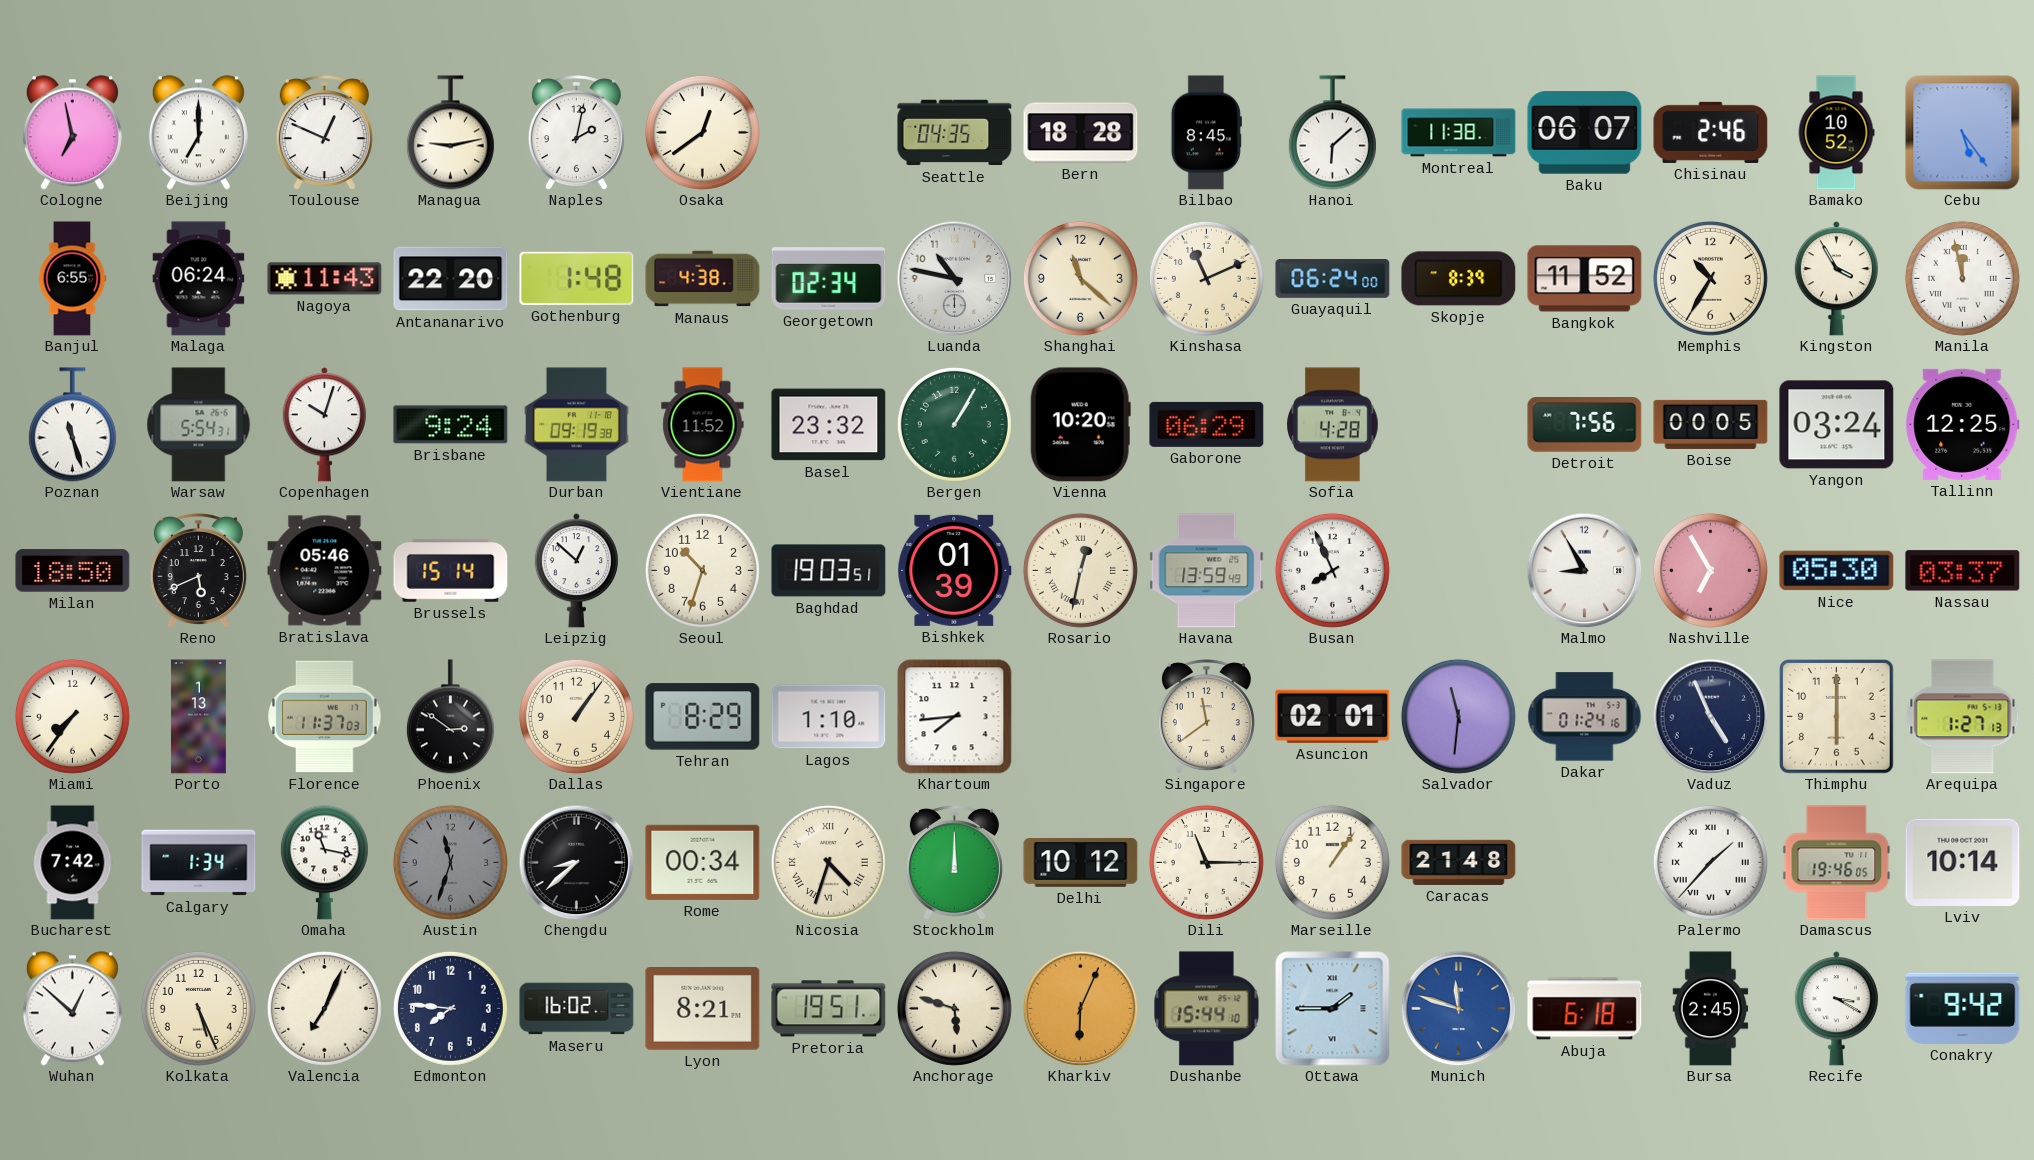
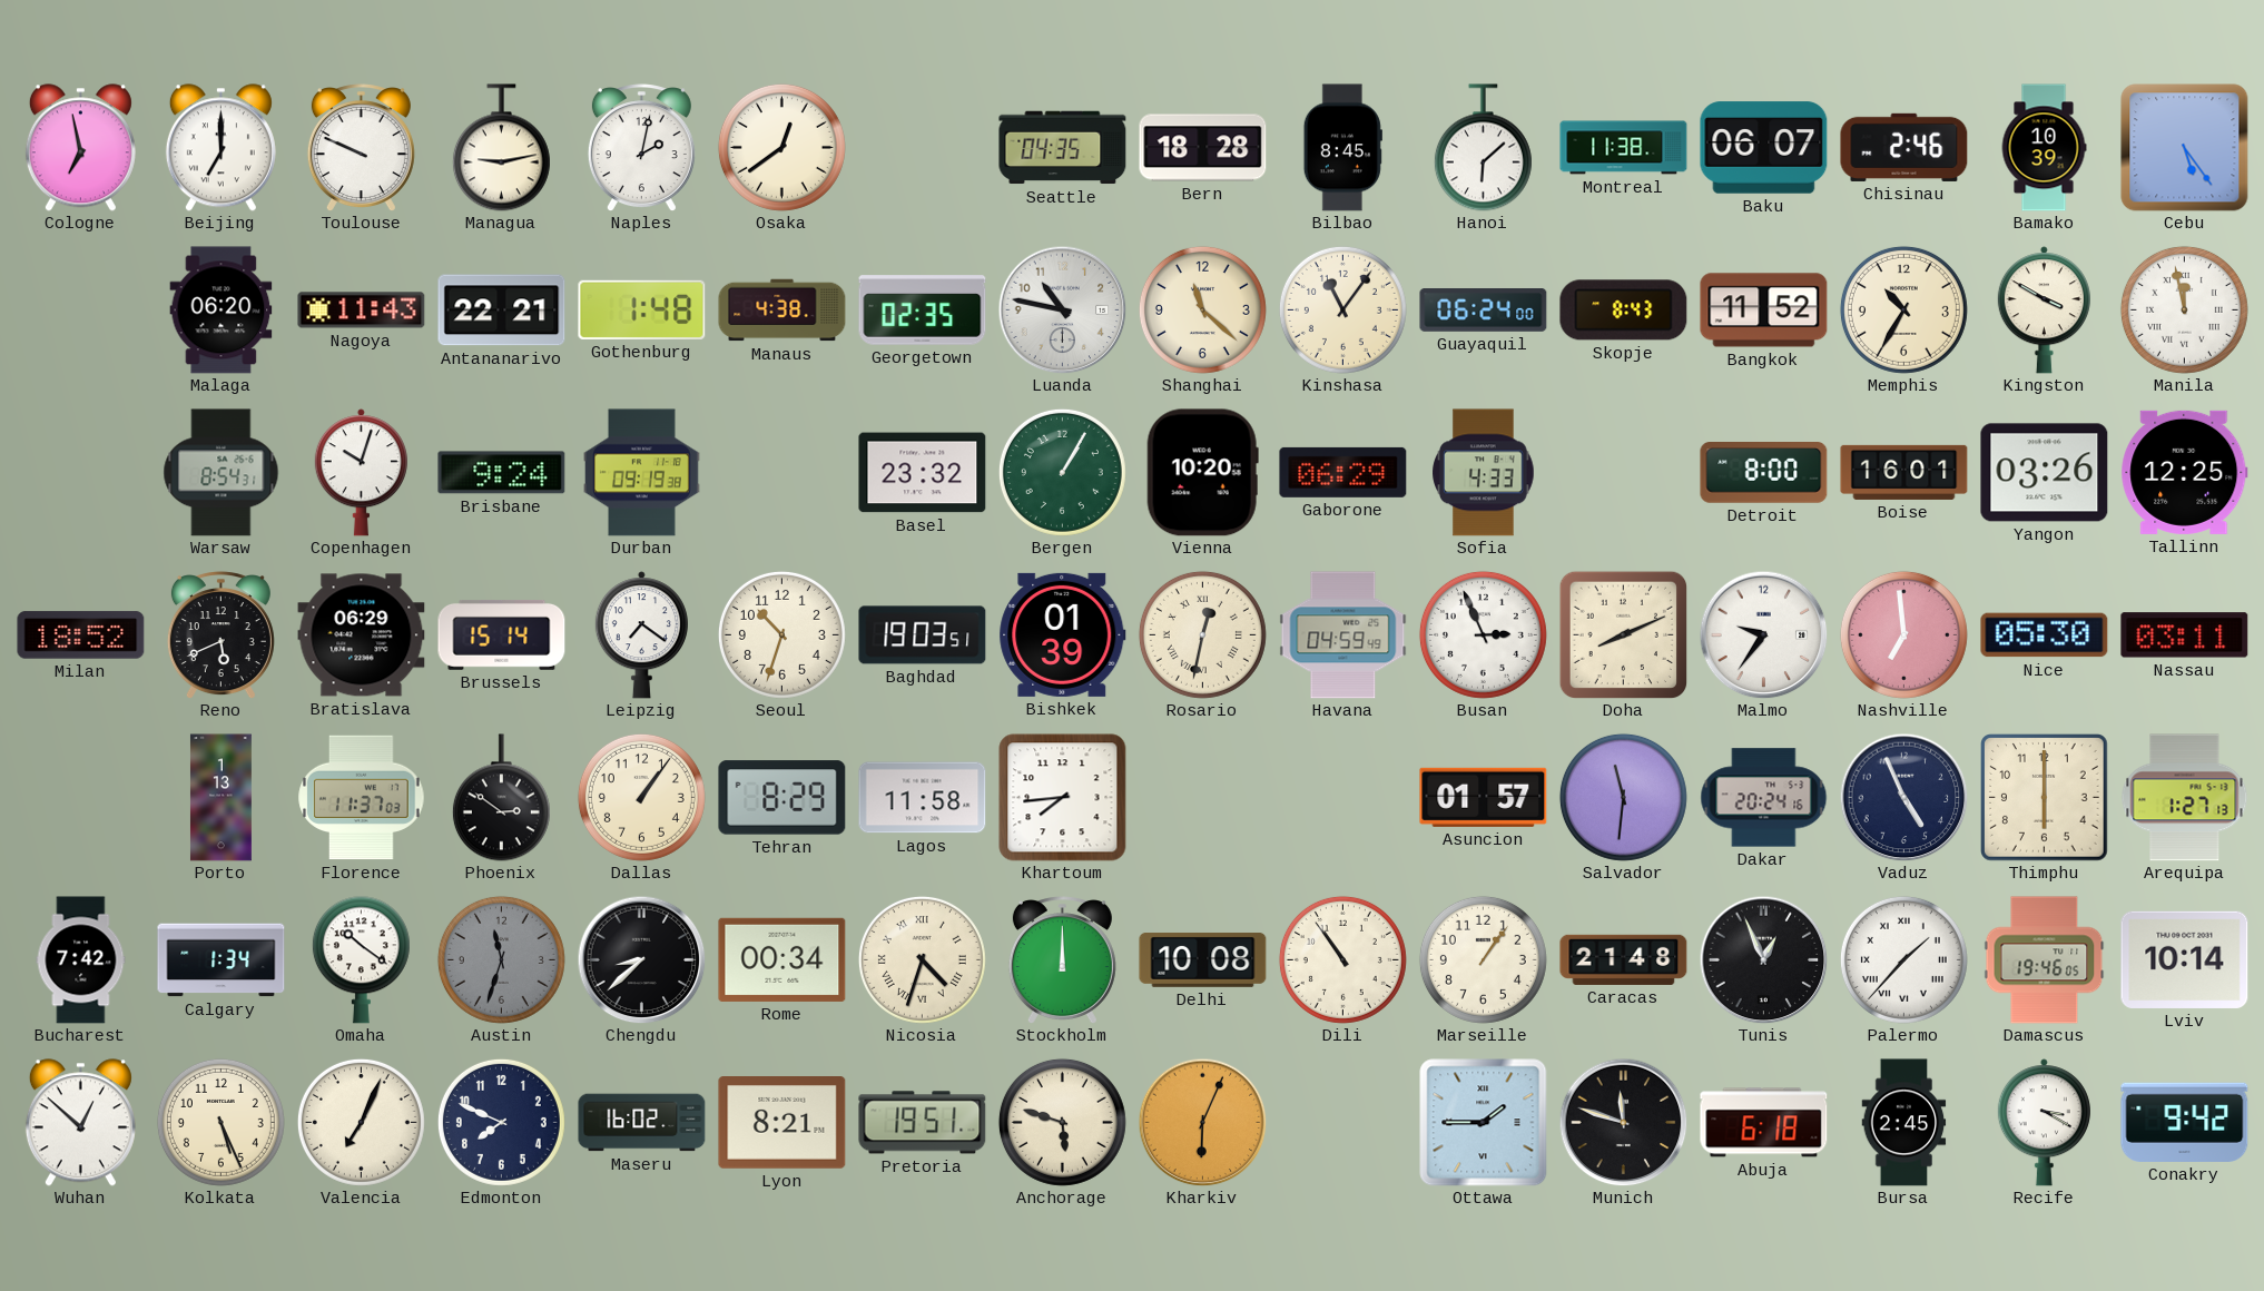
Toulouse: 12:49 -> 9:49
Bamako: 10:52 -> 10:39
Banjul: 6:55 -> none
Malaga: 06:24 -> 06:20
Antananarivo: 22:20 -> 22:21
Georgetown: 02:34 -> 02:35
Kinshasa: 11:11 -> 11:06
Skopje: 8:39 -> 8:43
Kingston: 3:55 -> 3:50
Poznan: 11:27 -> none
Warsaw: 5:54 -> 8:54
Vientiane: 11:52 -> none
Sofia: 4:28 -> 4:33
Detroit: 7:56 -> 8:00
Boise: 00:05 -> 16:01
Yangon: 03:24 -> 03:26
Milan: 18:50 -> 18:52
Bratislava: 05:46 -> 06:29
Leipzig: 12:52 -> 7:21
Havana: 13:59 -> 04:59
Busan: 7:56 -> 2:56
Doha: none -> 8:11
Malmo: 8:55 -> 9:36
Nashville: 6:55 -> 6:59
Nassau: 03:37 -> 03:11
Miami: 7:36 -> none
Lagos: 1:10 -> 11:58
Singapore: 11:39 -> none
Asuncion: 02:01 -> 01:57
Dakar: 01:24 -> 20:24
Omaha: 11:17 -> 10:21
Delhi: 10:12 -> 10:08
Dili: 11:15 -> 10:54
Tunis: none -> 12:56
Edmonton: 7:46 -> 7:49
Dushanbe: 15:44 -> none
Munich dial: blue -> black
